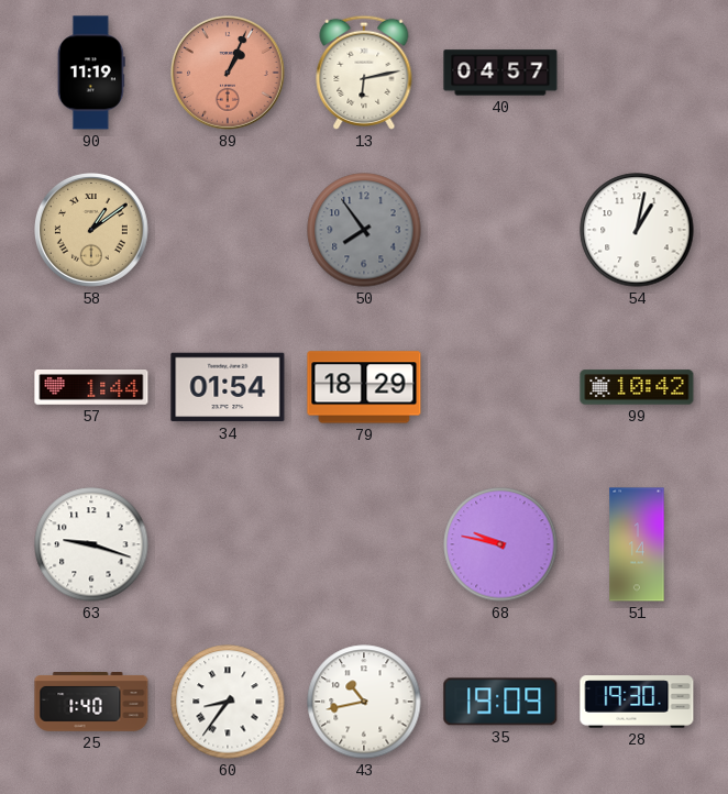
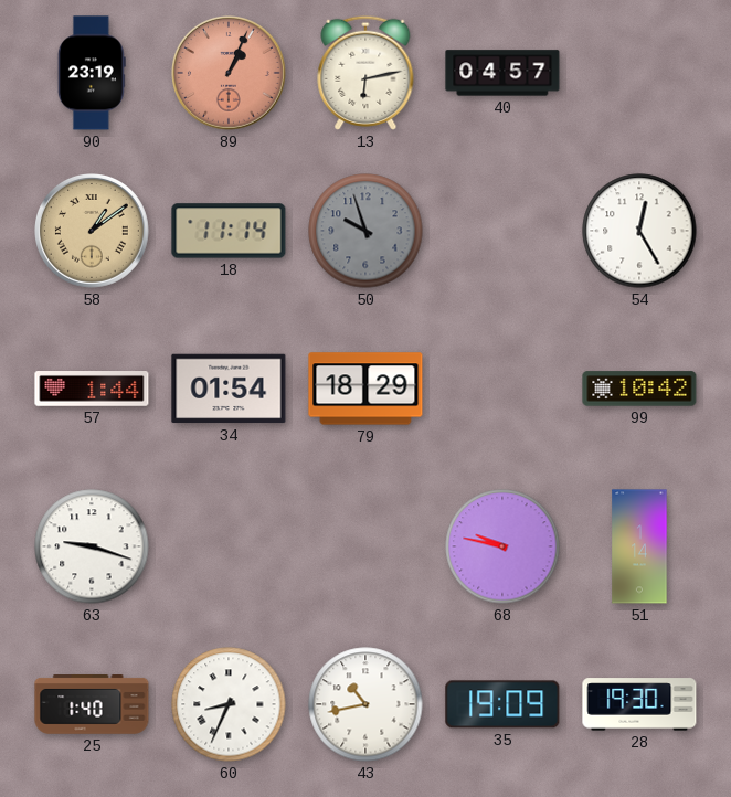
90: 11:19 -> 23:19
18: none -> 11:14
50: 7:54 -> 9:57
54: 1:02 -> 12:25
60: 8:36 -> 8:34
